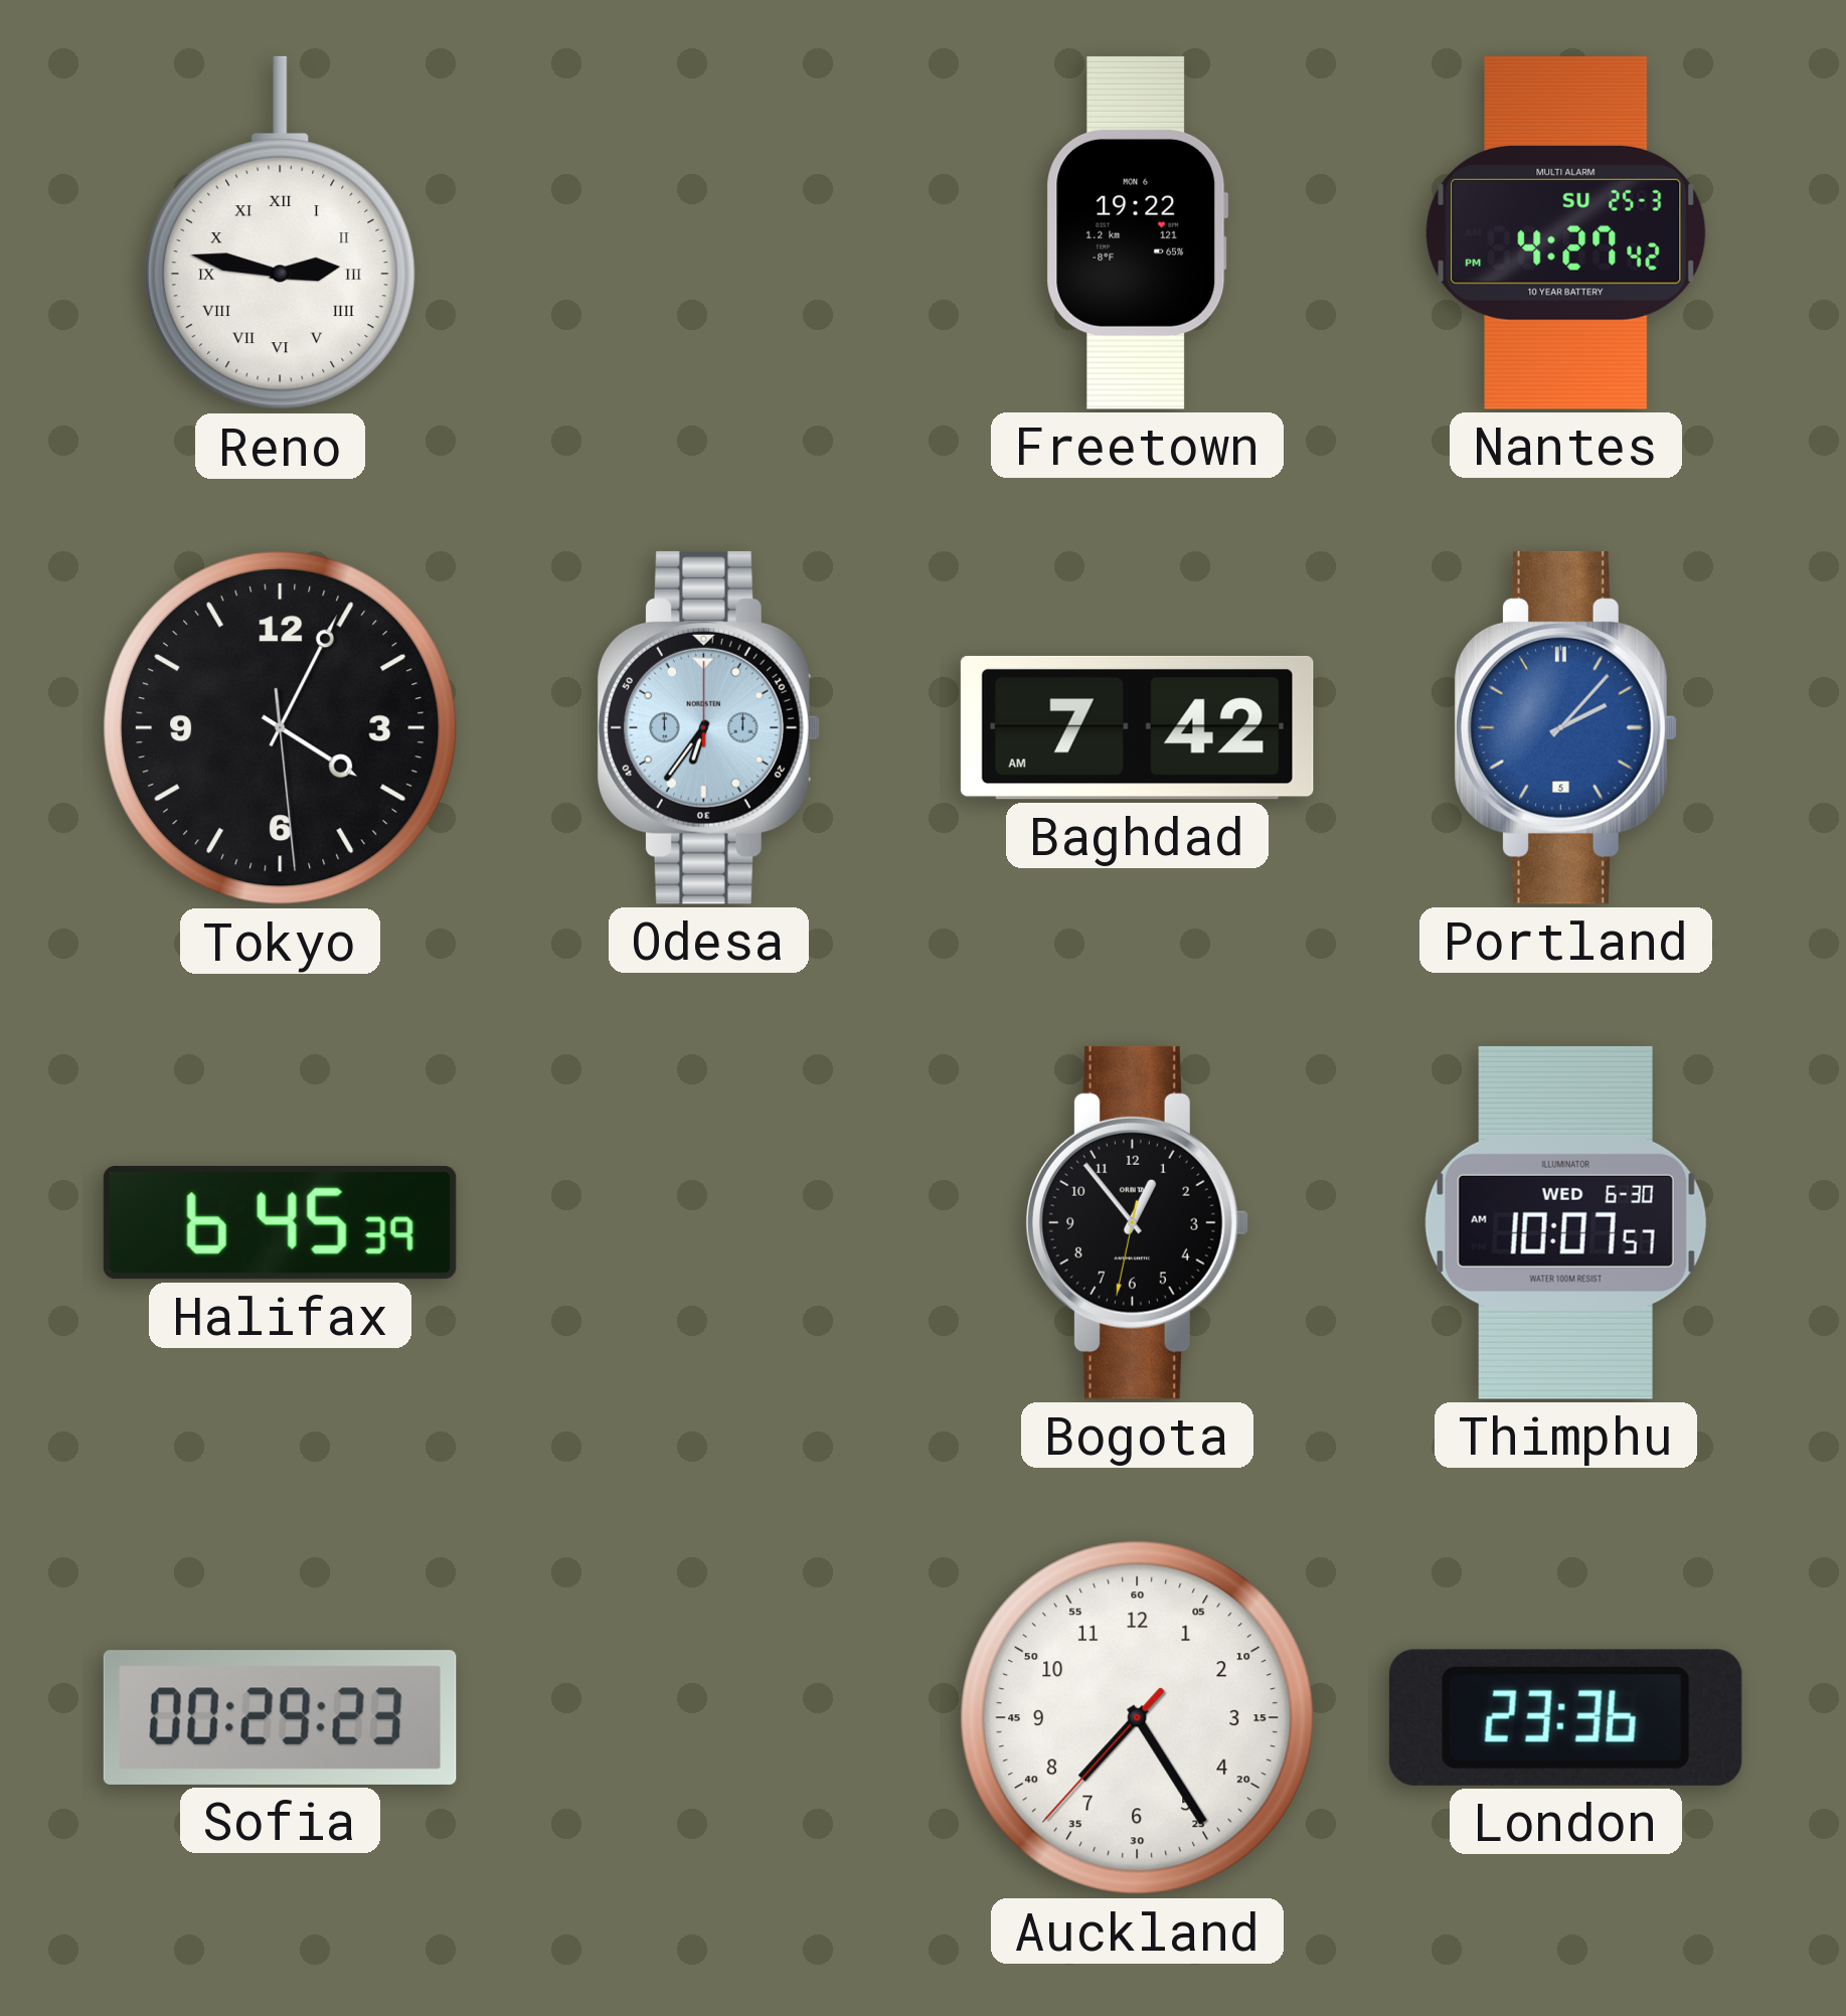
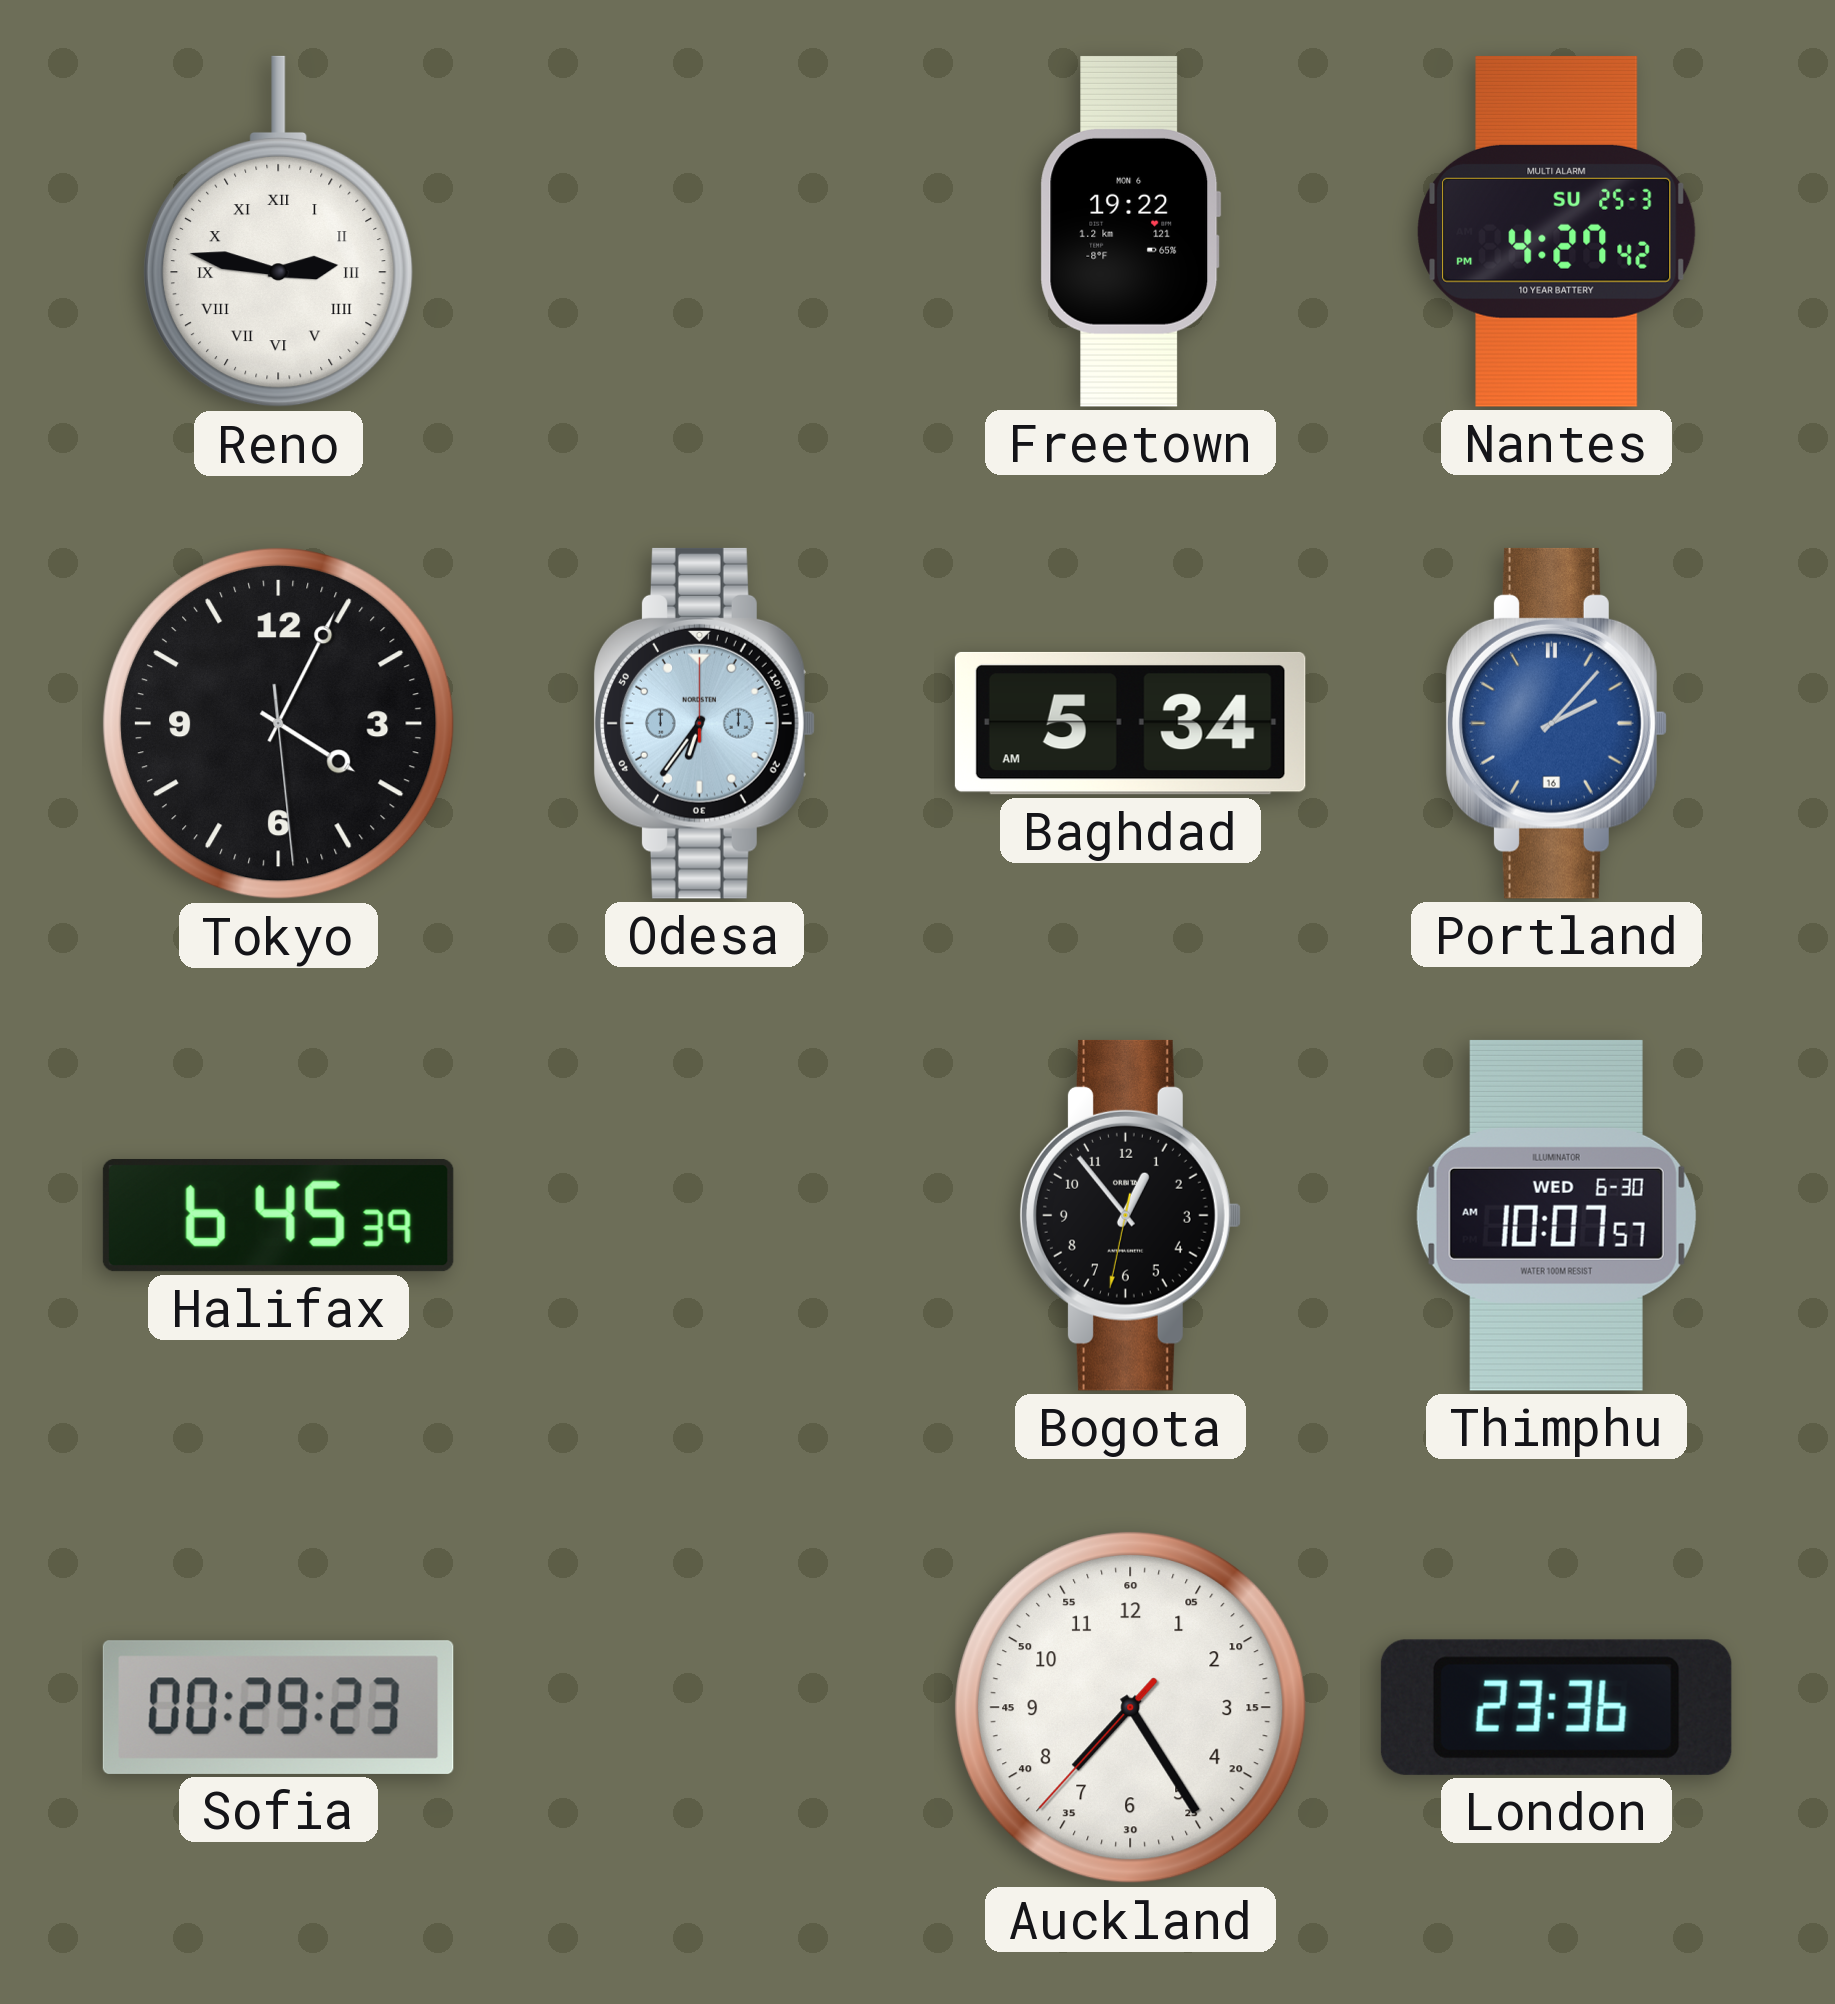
Baghdad: 7:42 -> 5:34
Portland date: 5 -> 16
